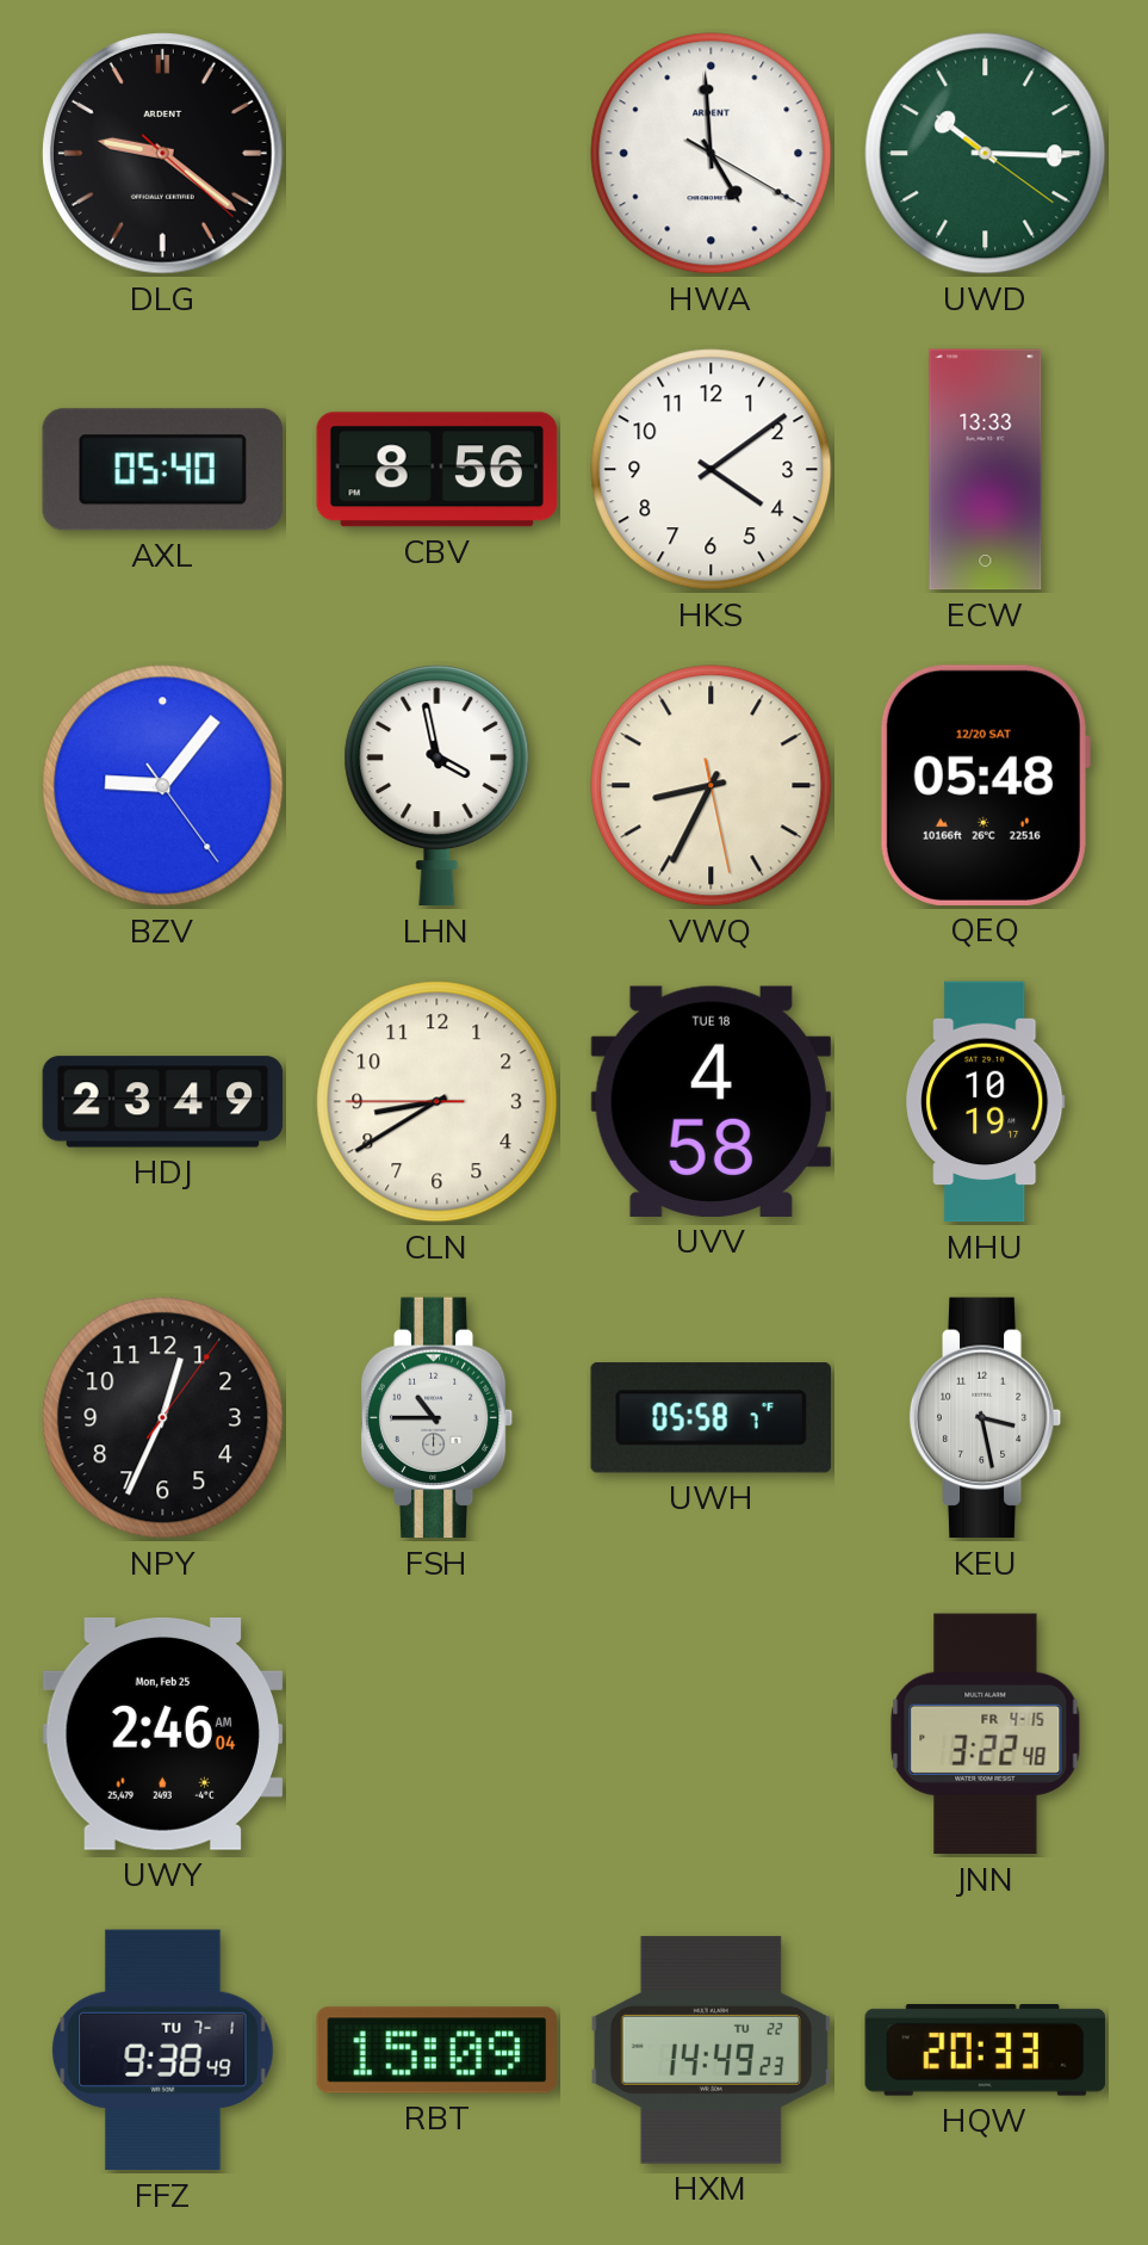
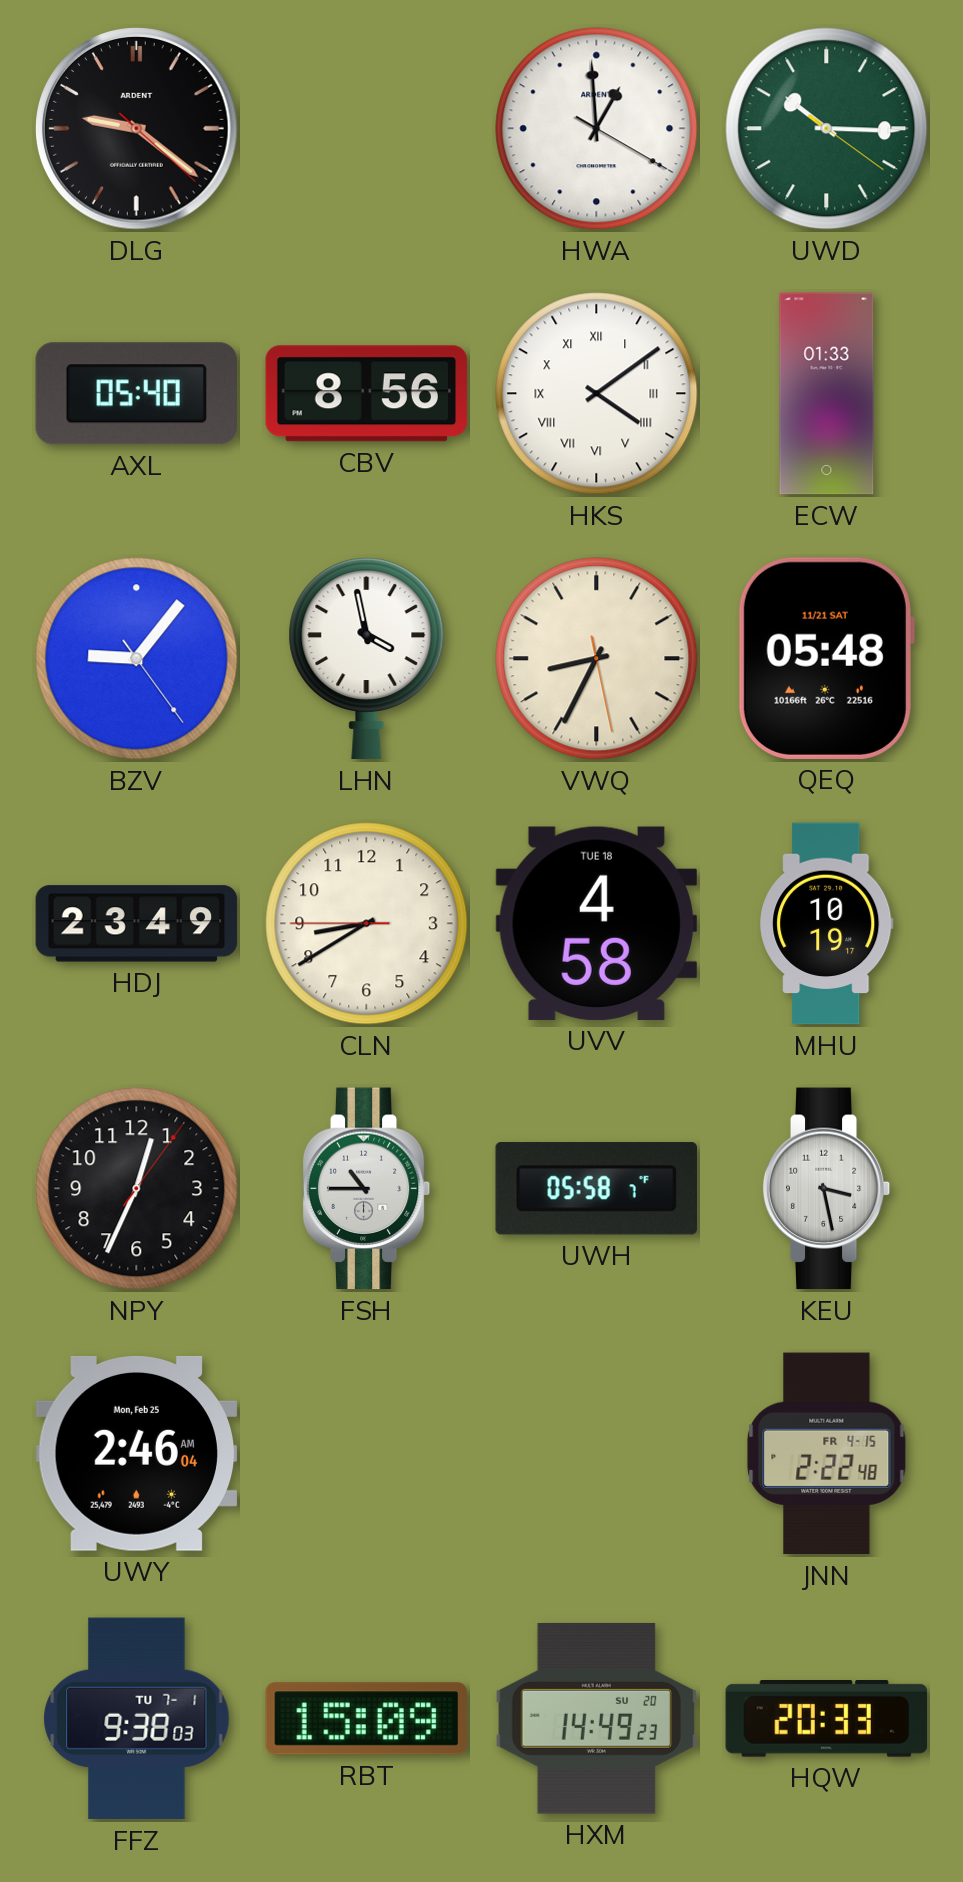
HWA: 4:59 -> 12:59
HKS numerals: Arabic -> Roman
ECW: 13:33 -> 01:33
QEQ date: 12/20 SAT -> 11/21 SAT
JNN: 3:22 -> 2:22
FFZ: 9:38:49 -> 9:38:03
HXM date: TU 22 -> SU 20
